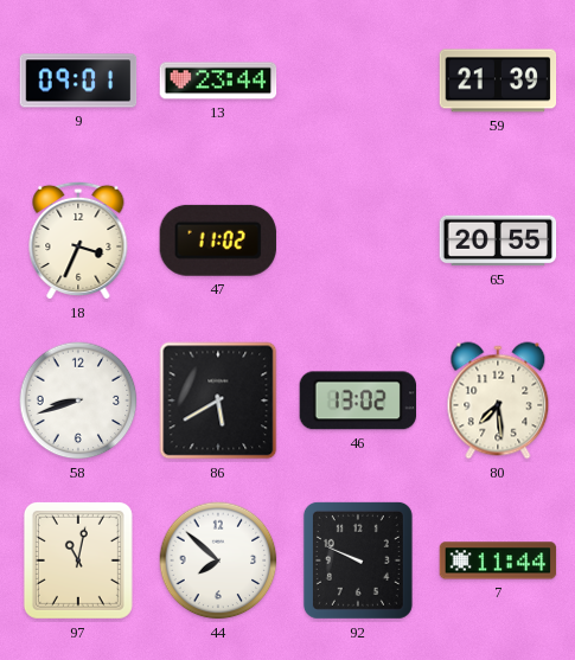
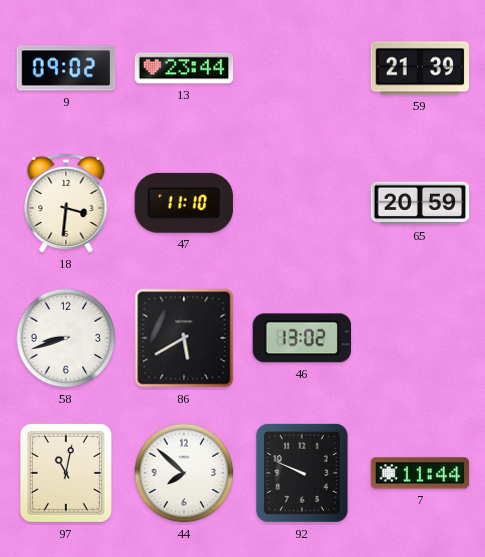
9: 09:01 -> 09:02
18: 3:34 -> 3:31
47: 11:02 -> 11:10
65: 20:55 -> 20:59
80: 7:29 -> none
